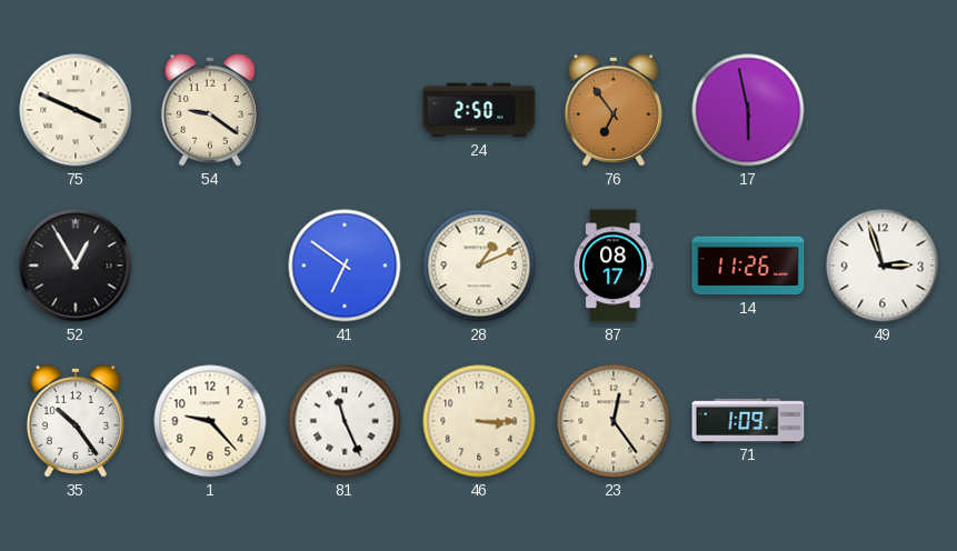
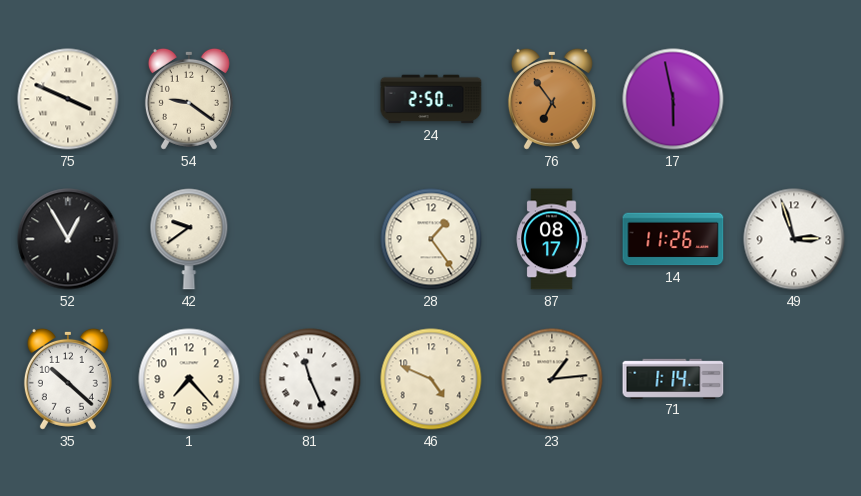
42: none -> 9:39
41: 6:51 -> none
28: 1:11 -> 1:24
35: 10:24 -> 10:22
1: 9:23 -> 7:23
46: 3:15 -> 4:49
23: 12:24 -> 1:14
71: 1:09 -> 1:14
